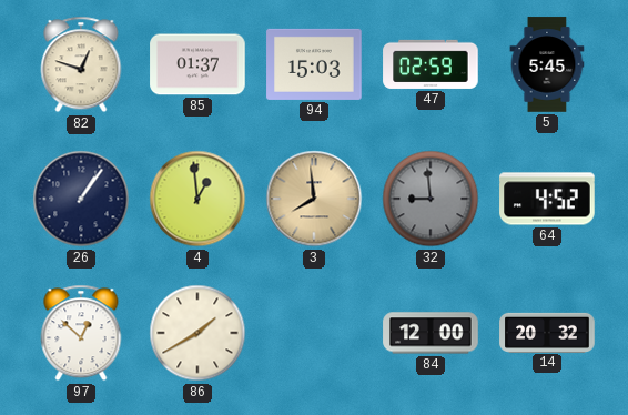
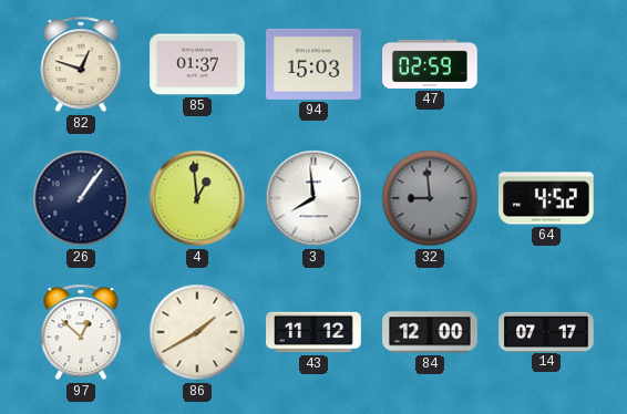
5: 5:45 -> none
3 dial: champagne -> white
43: none -> 11:12
14: 20:32 -> 07:17
